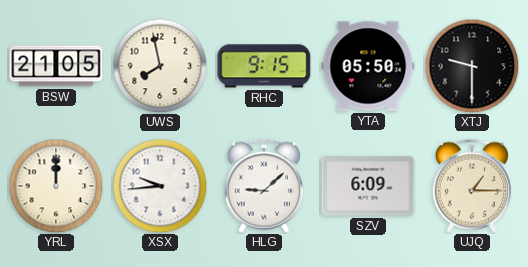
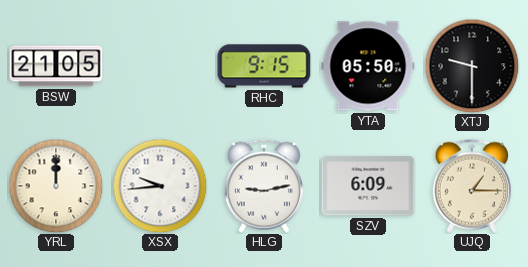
UWS: 7:58 -> none
HLG: 9:08 -> 9:13
